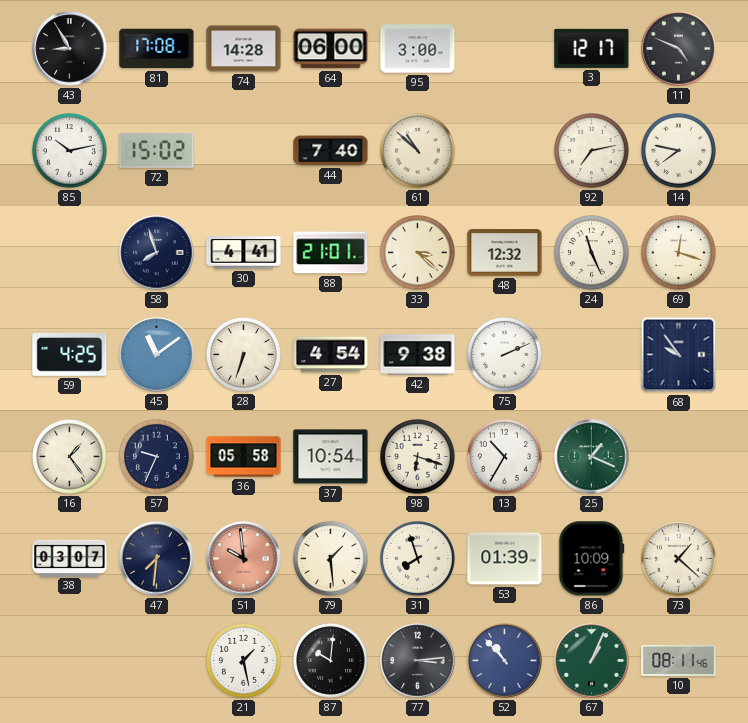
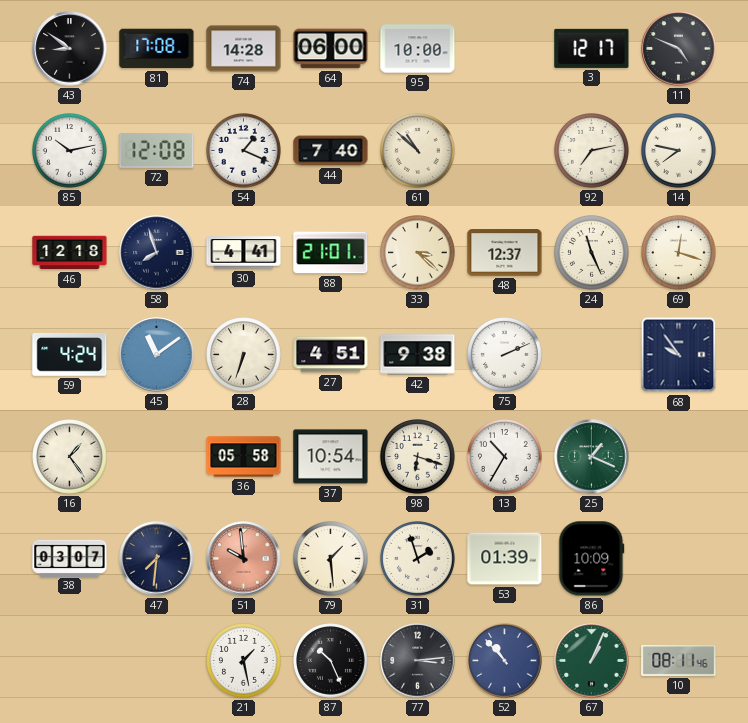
43: 8:55 -> 8:51
95: 3:00 -> 10:00
72: 15:02 -> 12:08
54: none -> 1:19
46: none -> 12:18
48: 12:32 -> 12:37
59: 4:25 -> 4:24
27: 4:54 -> 4:51
57: 9:34 -> none
31: 7:57 -> 1:57
73: 1:22 -> none
87: 10:01 -> 10:26
